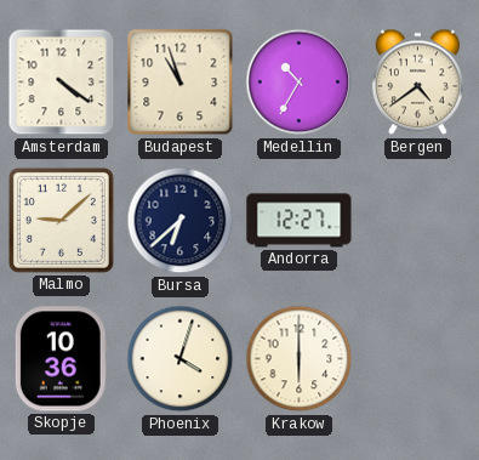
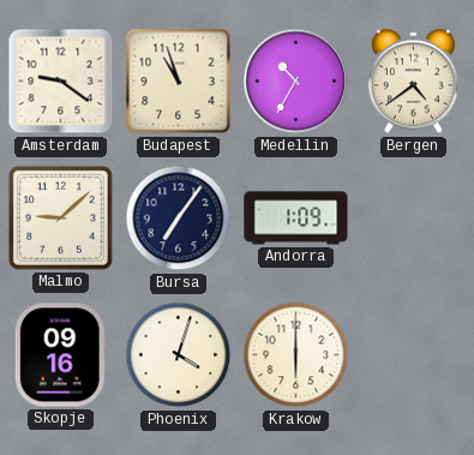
Amsterdam: 4:21 -> 9:21
Bursa: 6:38 -> 7:06
Andorra: 12:27 -> 1:09
Skopje: 10:36 -> 09:16
